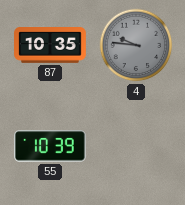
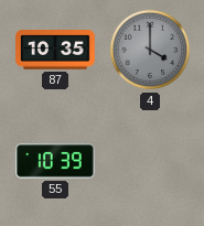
4: 9:46 -> 4:00
